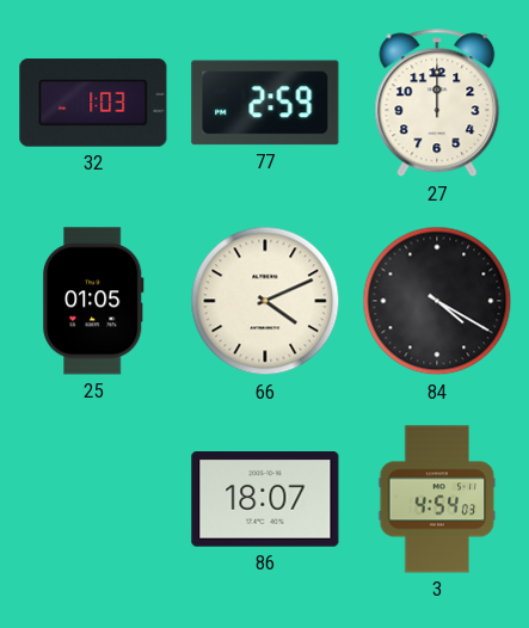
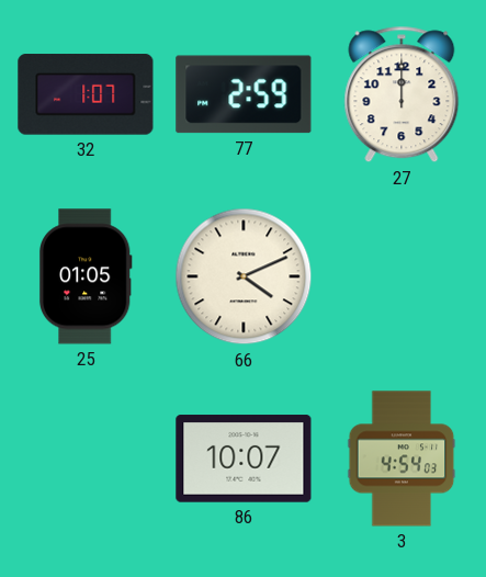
32: 1:03 -> 1:07
84: 4:20 -> none
86: 18:07 -> 10:07
